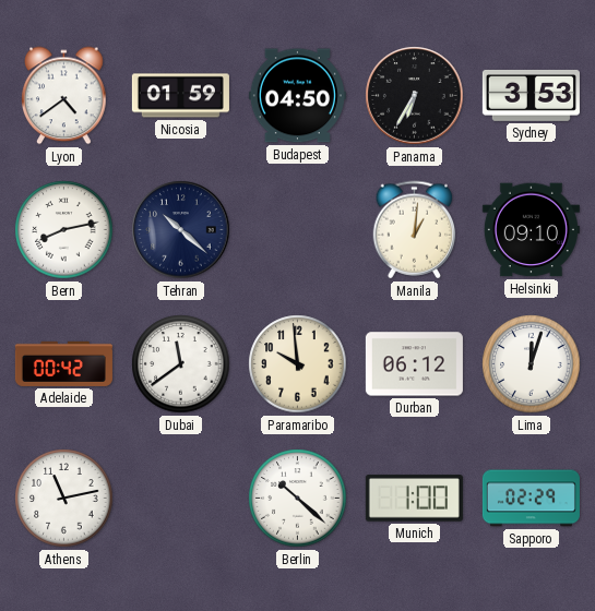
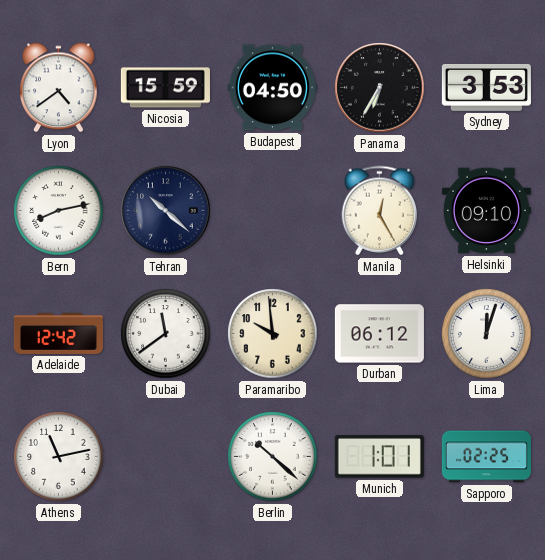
Nicosia: 01:59 -> 15:59
Manila: 1:01 -> 12:25
Adelaide: 00:42 -> 12:42
Munich: 1:00 -> 1:01
Sapporo: 02:29 -> 02:25
